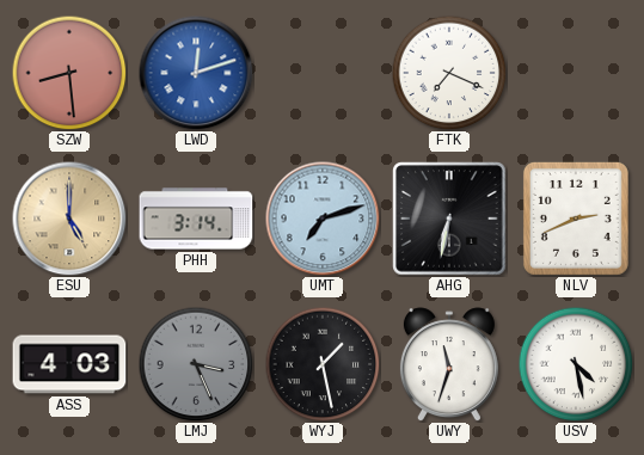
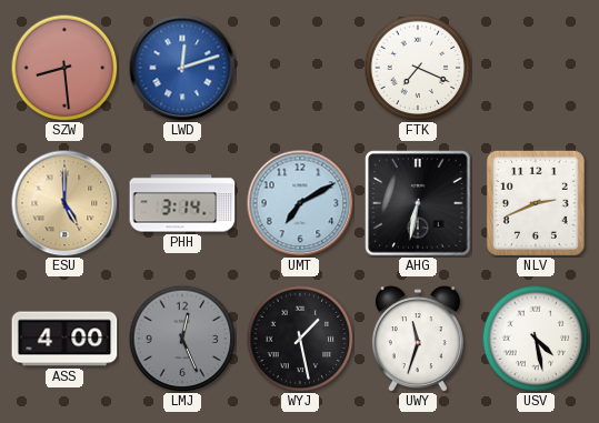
UMT: 7:12 -> 7:10
ASS: 4:03 -> 4:00
LMJ: 3:26 -> 12:26
